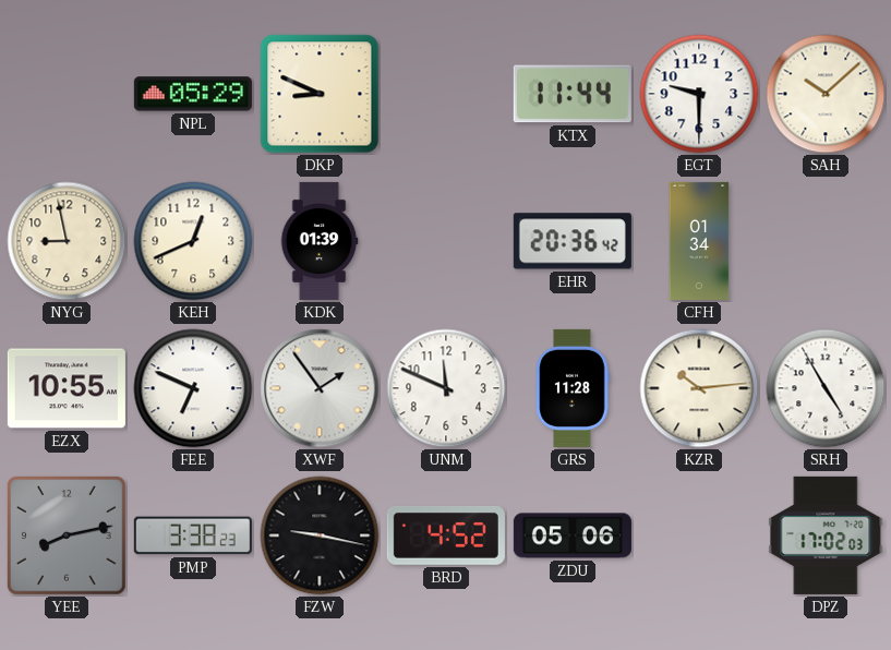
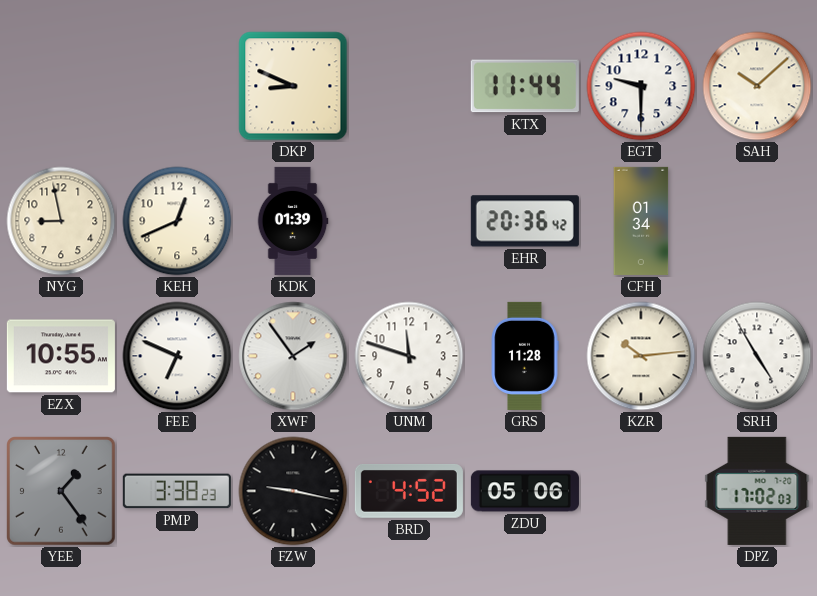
NPL: 05:29 -> none
UNM: 11:49 -> 11:48
YEE: 8:13 -> 1:24
